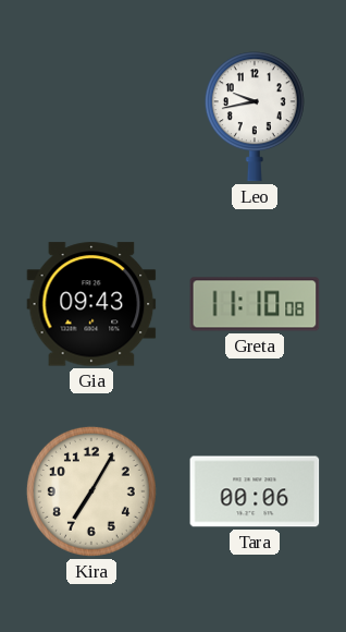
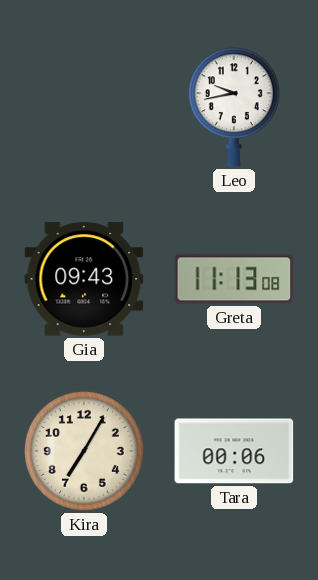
Greta: 11:10 -> 11:13
